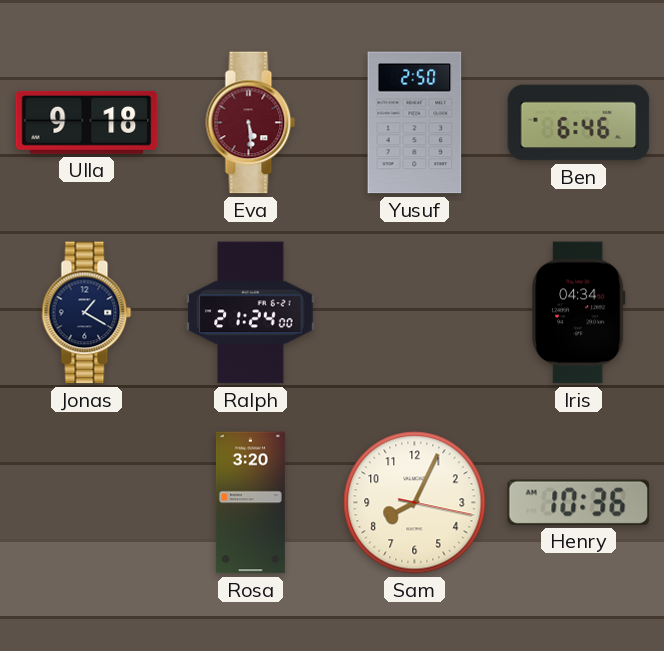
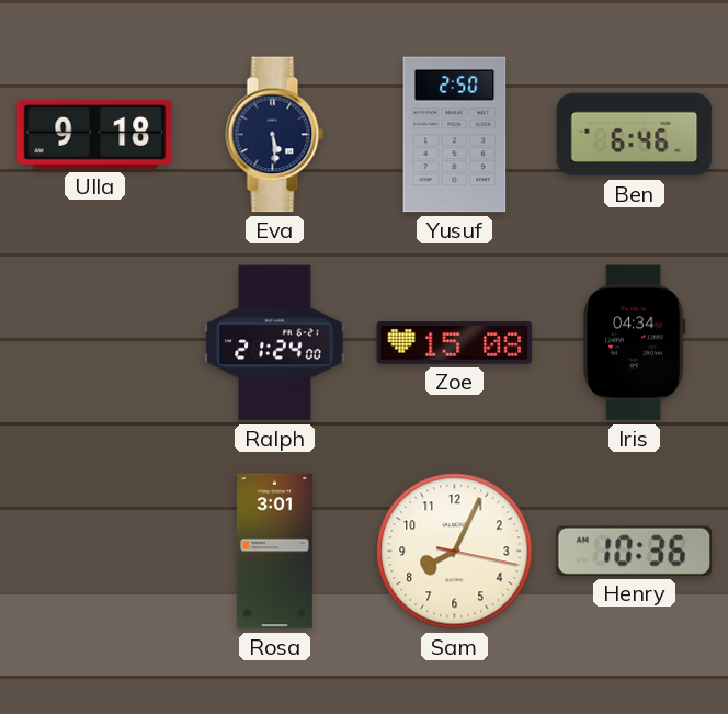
Eva dial: burgundy -> navy
Jonas: 1:20 -> none
Zoe: none -> 15:08
Rosa: 3:20 -> 3:01
